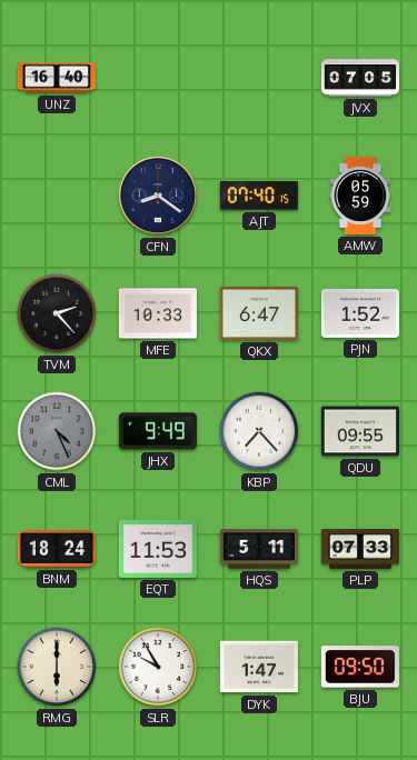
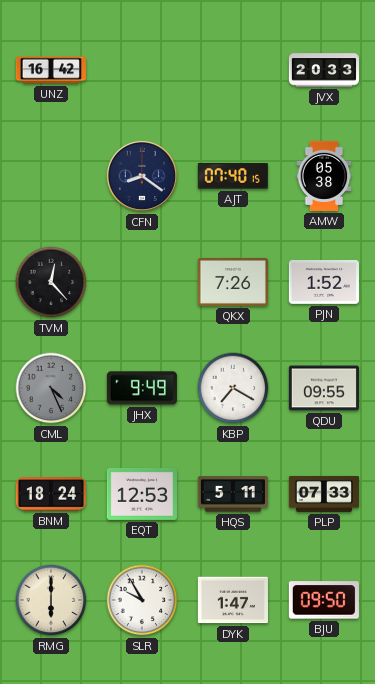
UNZ: 16:40 -> 16:42
JVX: 07:05 -> 20:33
AMW: 05:59 -> 05:38
TVM: 2:23 -> 12:23
MFE: 10:33 -> none
QKX: 6:47 -> 7:26
KBP: 7:23 -> 7:20
EQT: 11:53 -> 12:53
